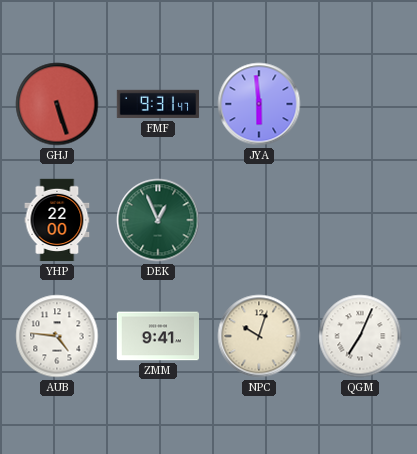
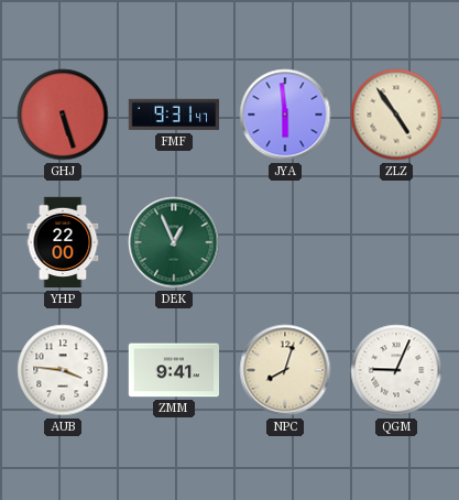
ZLZ: none -> 4:54
AUB: 4:46 -> 3:46
NPC: 10:03 -> 8:03
QGM: 7:04 -> 9:04
